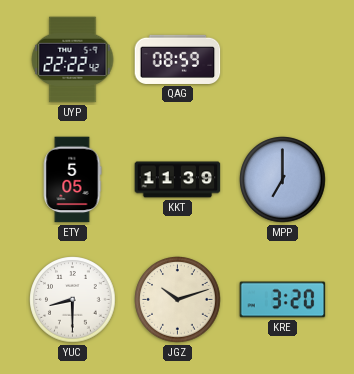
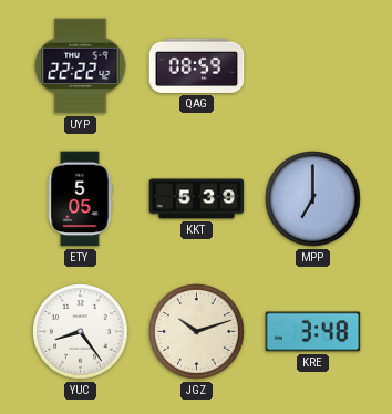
KKT: 11:39 -> 5:39
YUC: 8:30 -> 8:24
KRE: 3:20 -> 3:48
